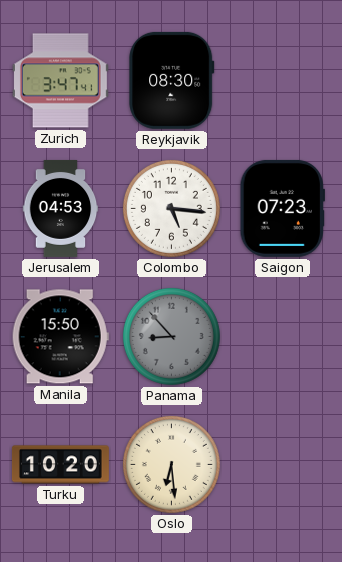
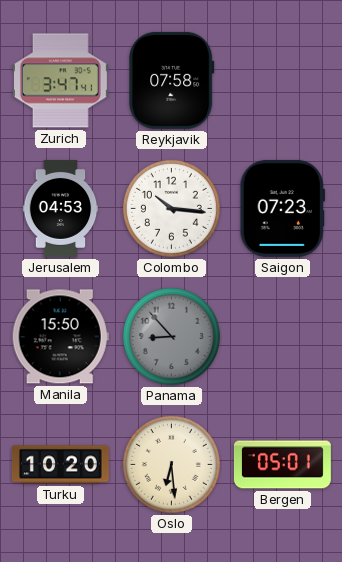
Reykjavik: 08:30 -> 07:58
Colombo: 5:16 -> 10:16
Bergen: none -> 05:01
